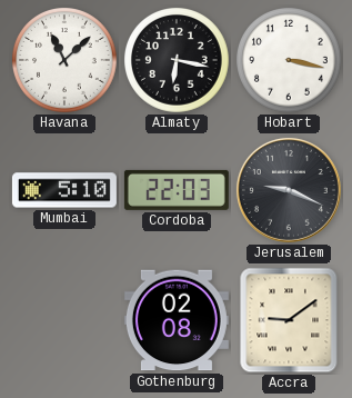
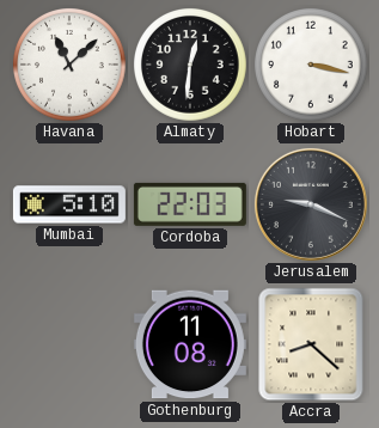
Almaty: 6:17 -> 12:31
Gothenburg: 02:08 -> 11:08
Accra: 9:09 -> 8:22
